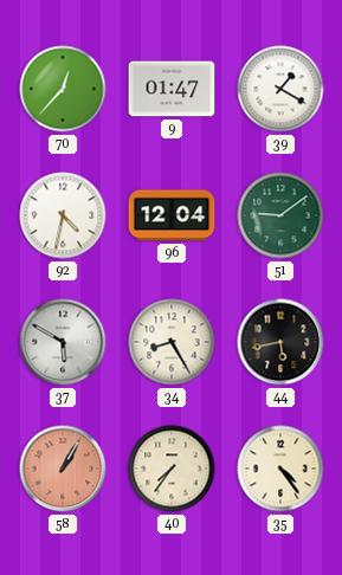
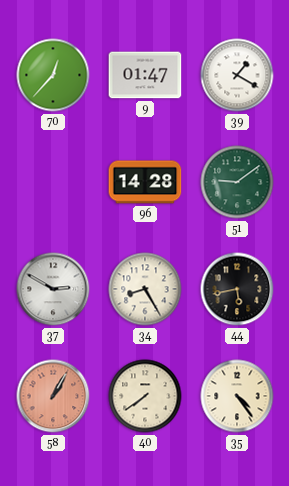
92: 4:32 -> none
96: 12:04 -> 14:28
37: 5:50 -> 2:50
40: 7:36 -> 7:39
